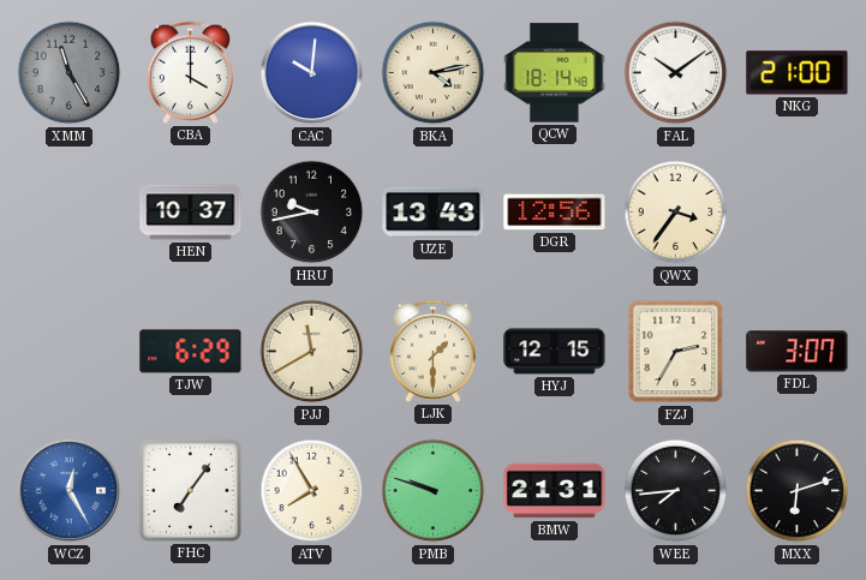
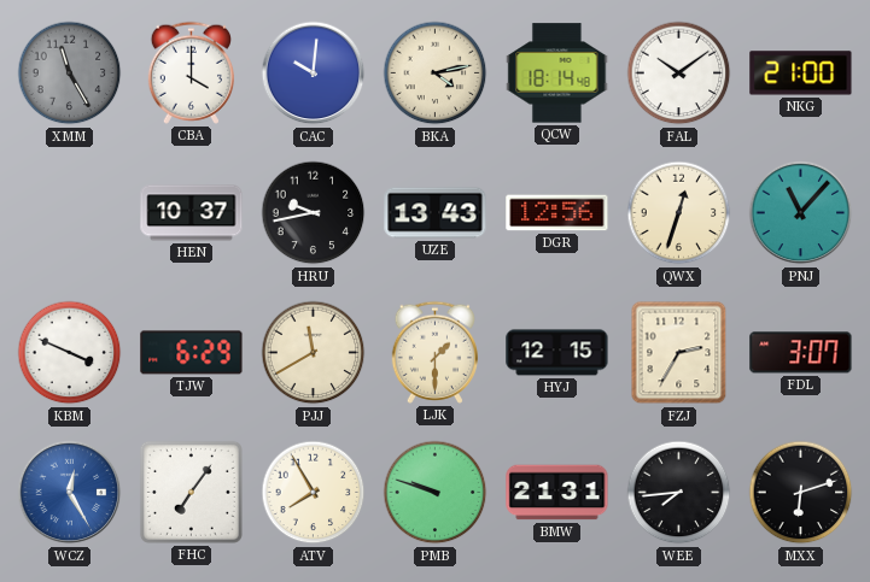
QWX: 3:36 -> 12:33
PNJ: none -> 11:07
KBM: none -> 3:49
